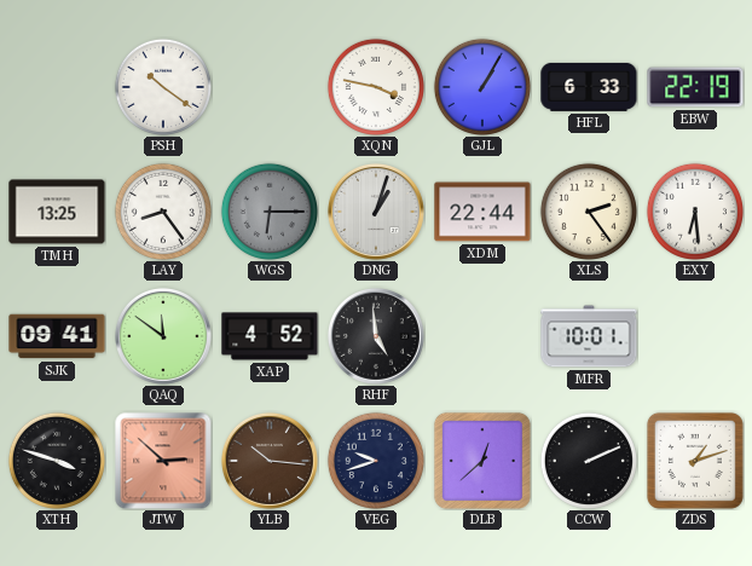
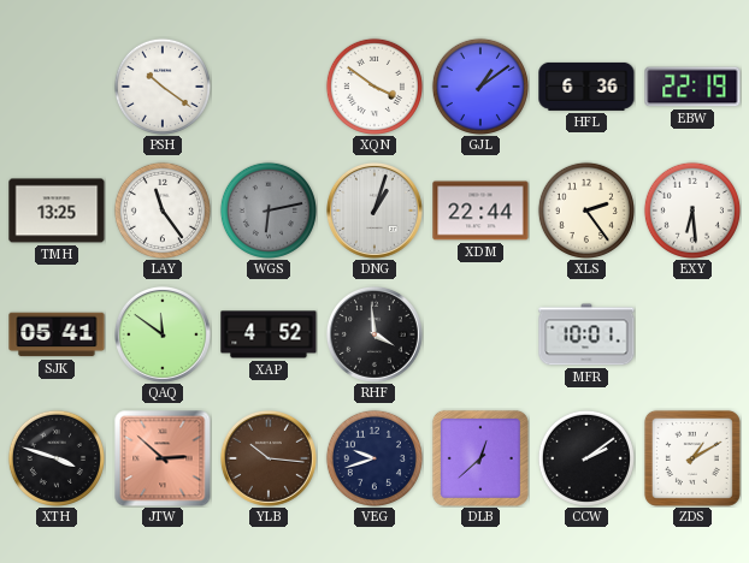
XQN: 3:47 -> 3:51
GJL: 1:05 -> 1:09
HFL: 6:33 -> 6:36
LAY: 8:24 -> 11:24
WGS: 6:15 -> 6:13
SJK: 09:41 -> 05:41
RHF: 4:59 -> 3:59
CCW: 2:11 -> 2:09
ZDS: 1:12 -> 1:10
